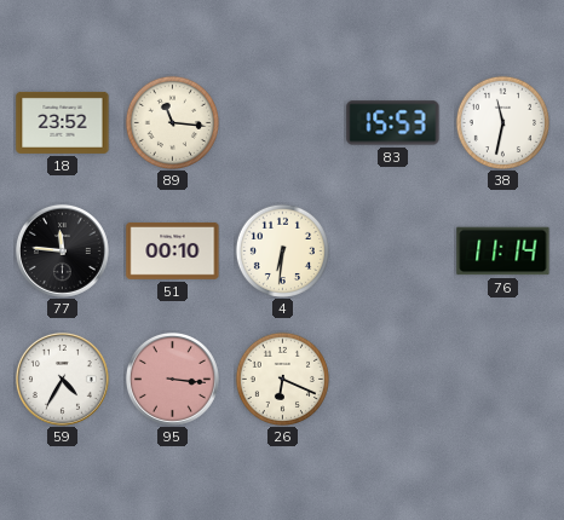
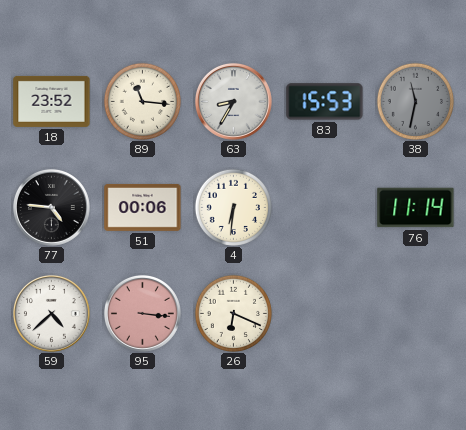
63: none -> 8:35
38 dial: white -> grey
77: 11:46 -> 4:46
51: 00:10 -> 00:06
59: 4:35 -> 4:38
